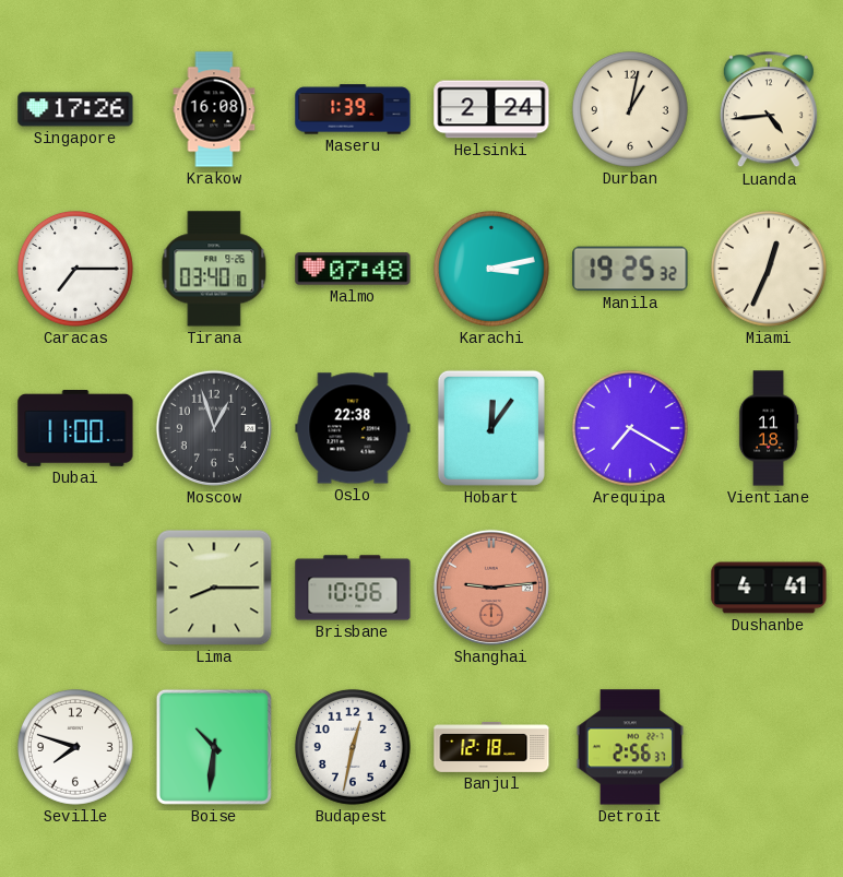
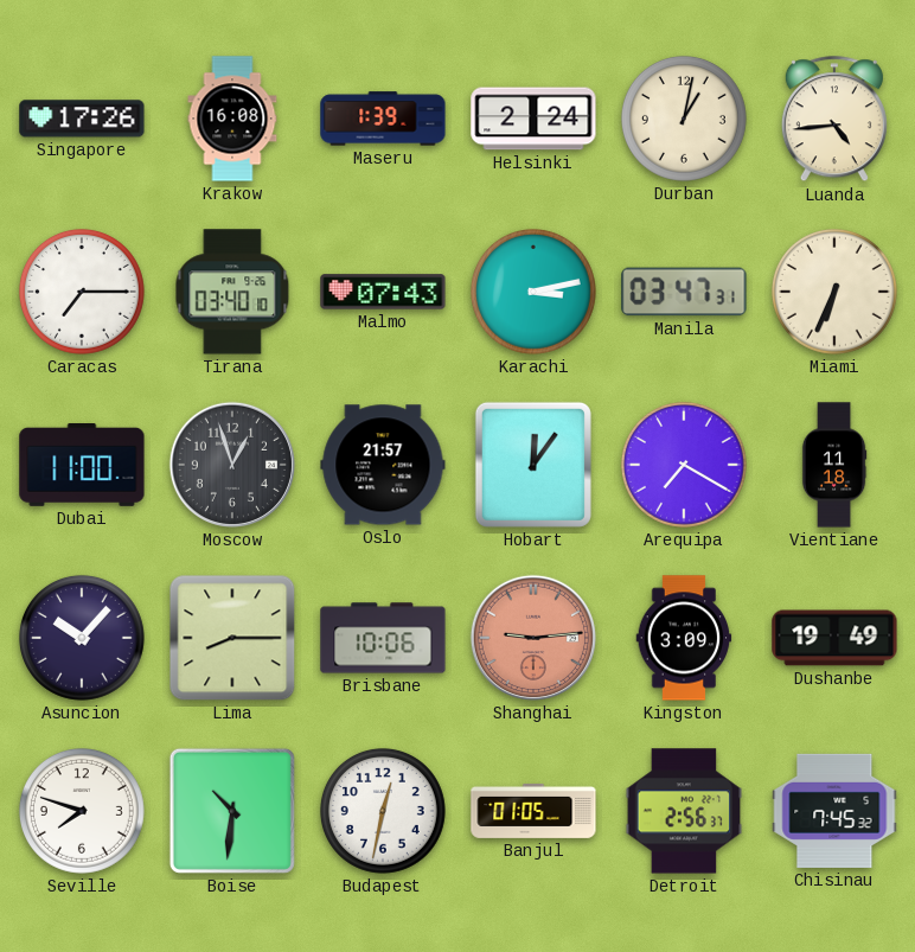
Malmo: 07:48 -> 07:43
Manila: 19:25 -> 03:47
Miami: 12:34 -> 6:34
Oslo: 22:38 -> 21:57
Asuncion: none -> 10:07
Kingston: none -> 3:09
Dushanbe: 4:41 -> 19:49
Banjul: 12:18 -> 01:05
Chisinau: none -> 7:45
